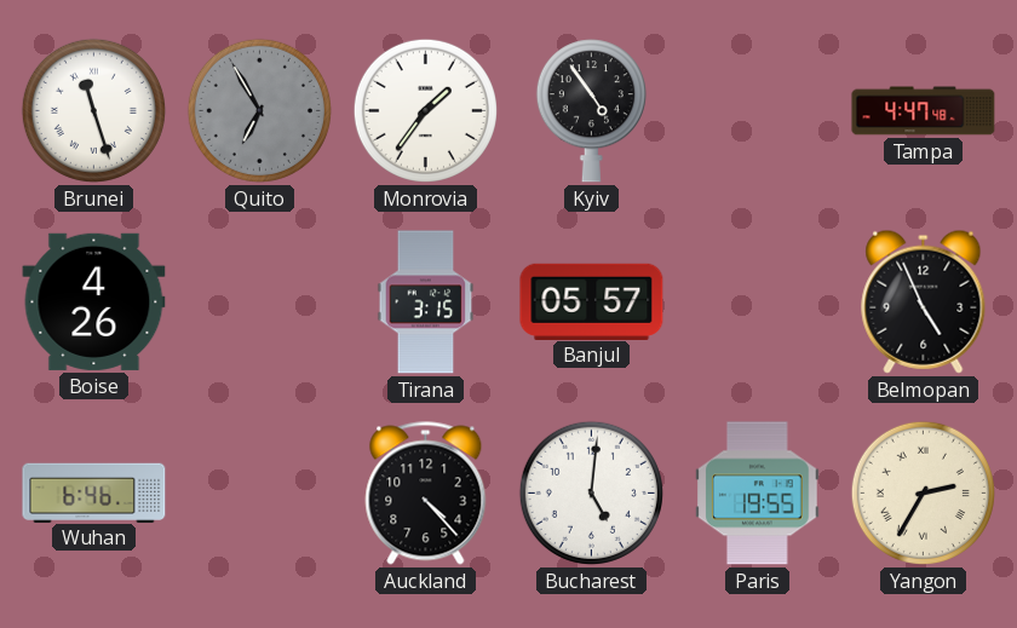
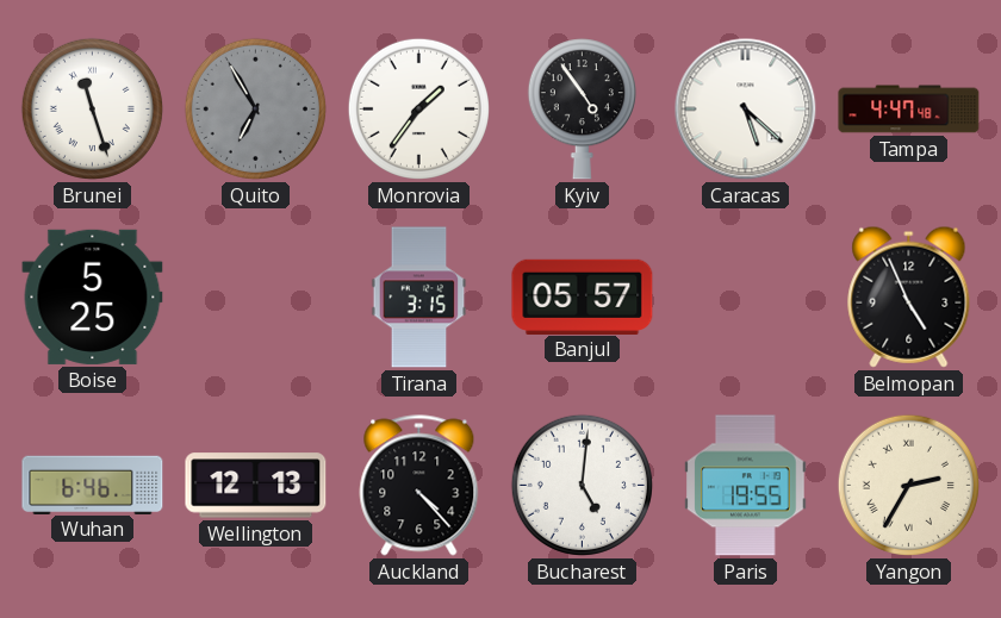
Caracas: none -> 5:22
Boise: 4:26 -> 5:25
Wellington: none -> 12:13
